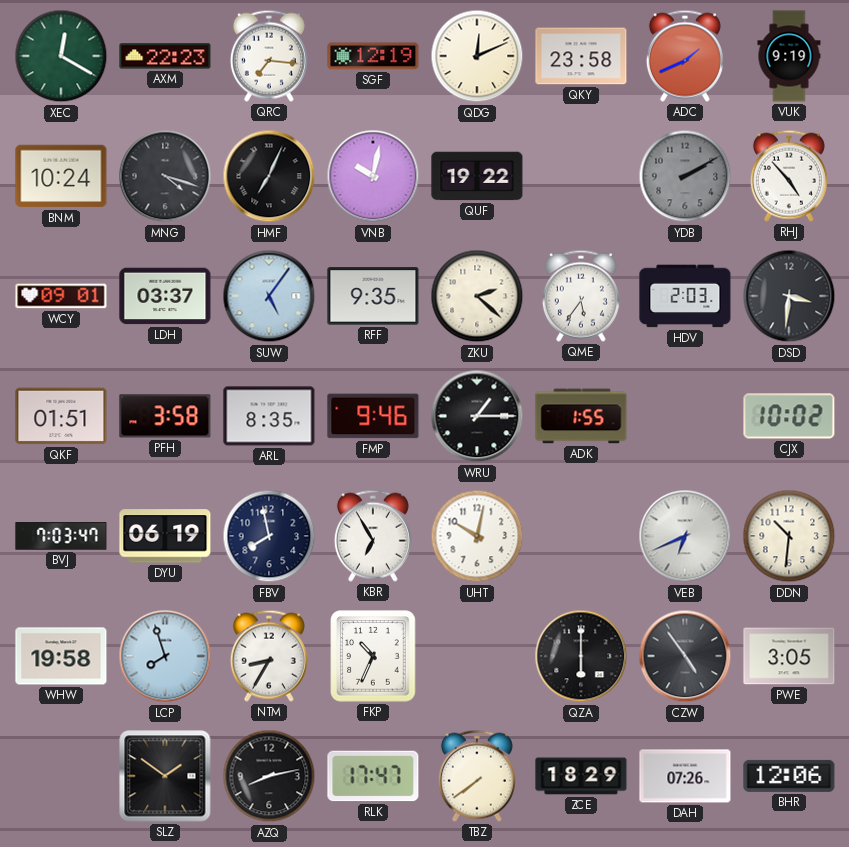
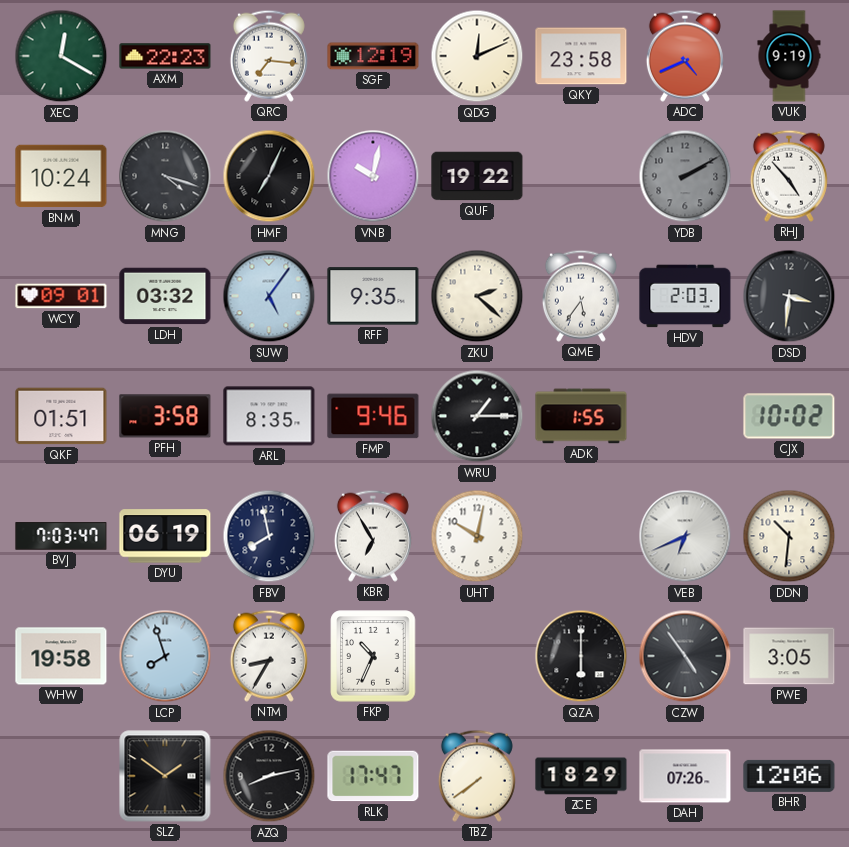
ADC: 1:41 -> 4:41
LDH: 03:37 -> 03:32
